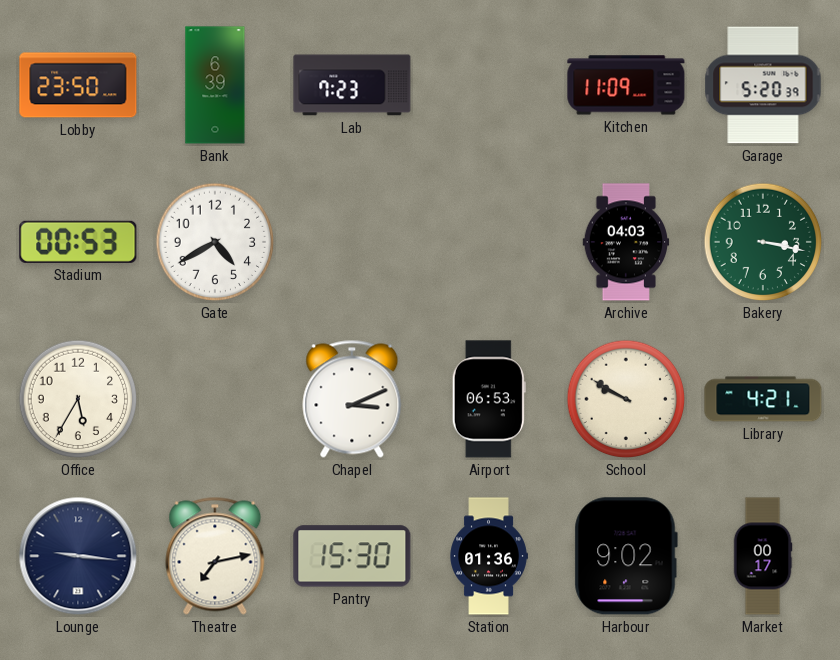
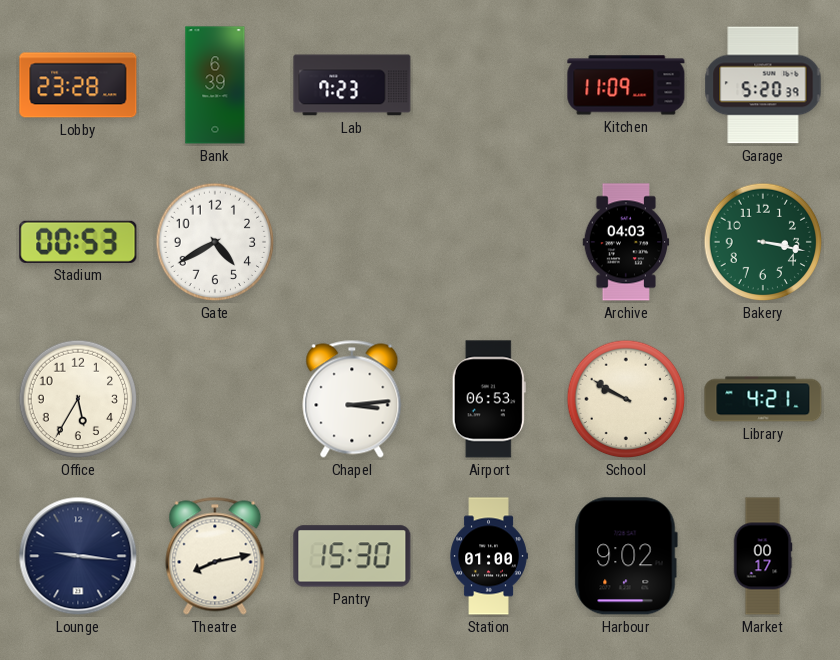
Lobby: 23:50 -> 23:28
Chapel: 3:11 -> 3:14
Theatre: 7:13 -> 8:13
Station: 01:36 -> 01:00
